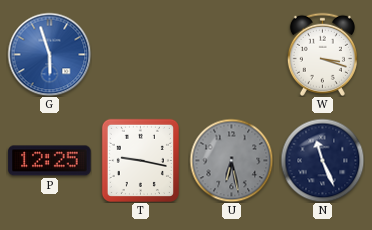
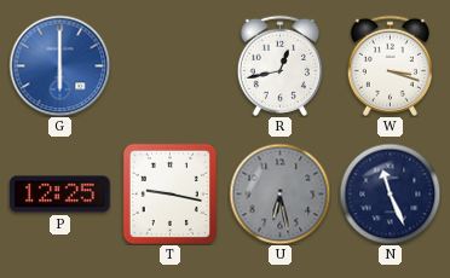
G: 5:57 -> 6:00
R: none -> 12:43
